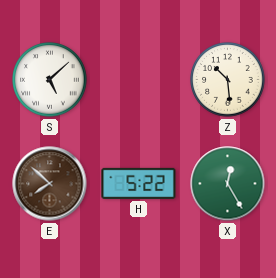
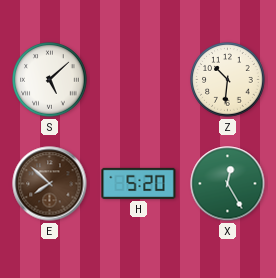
Z: 10:29 -> 10:31
H: 5:22 -> 5:20
